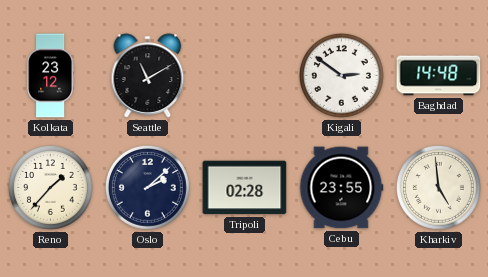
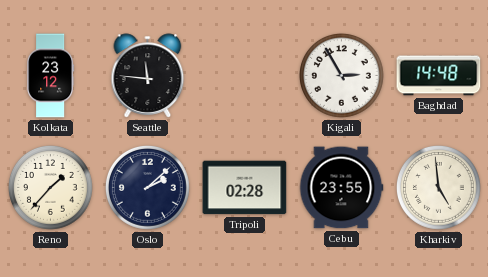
Seattle: 11:10 -> 11:46
Kigali: 2:51 -> 2:55
